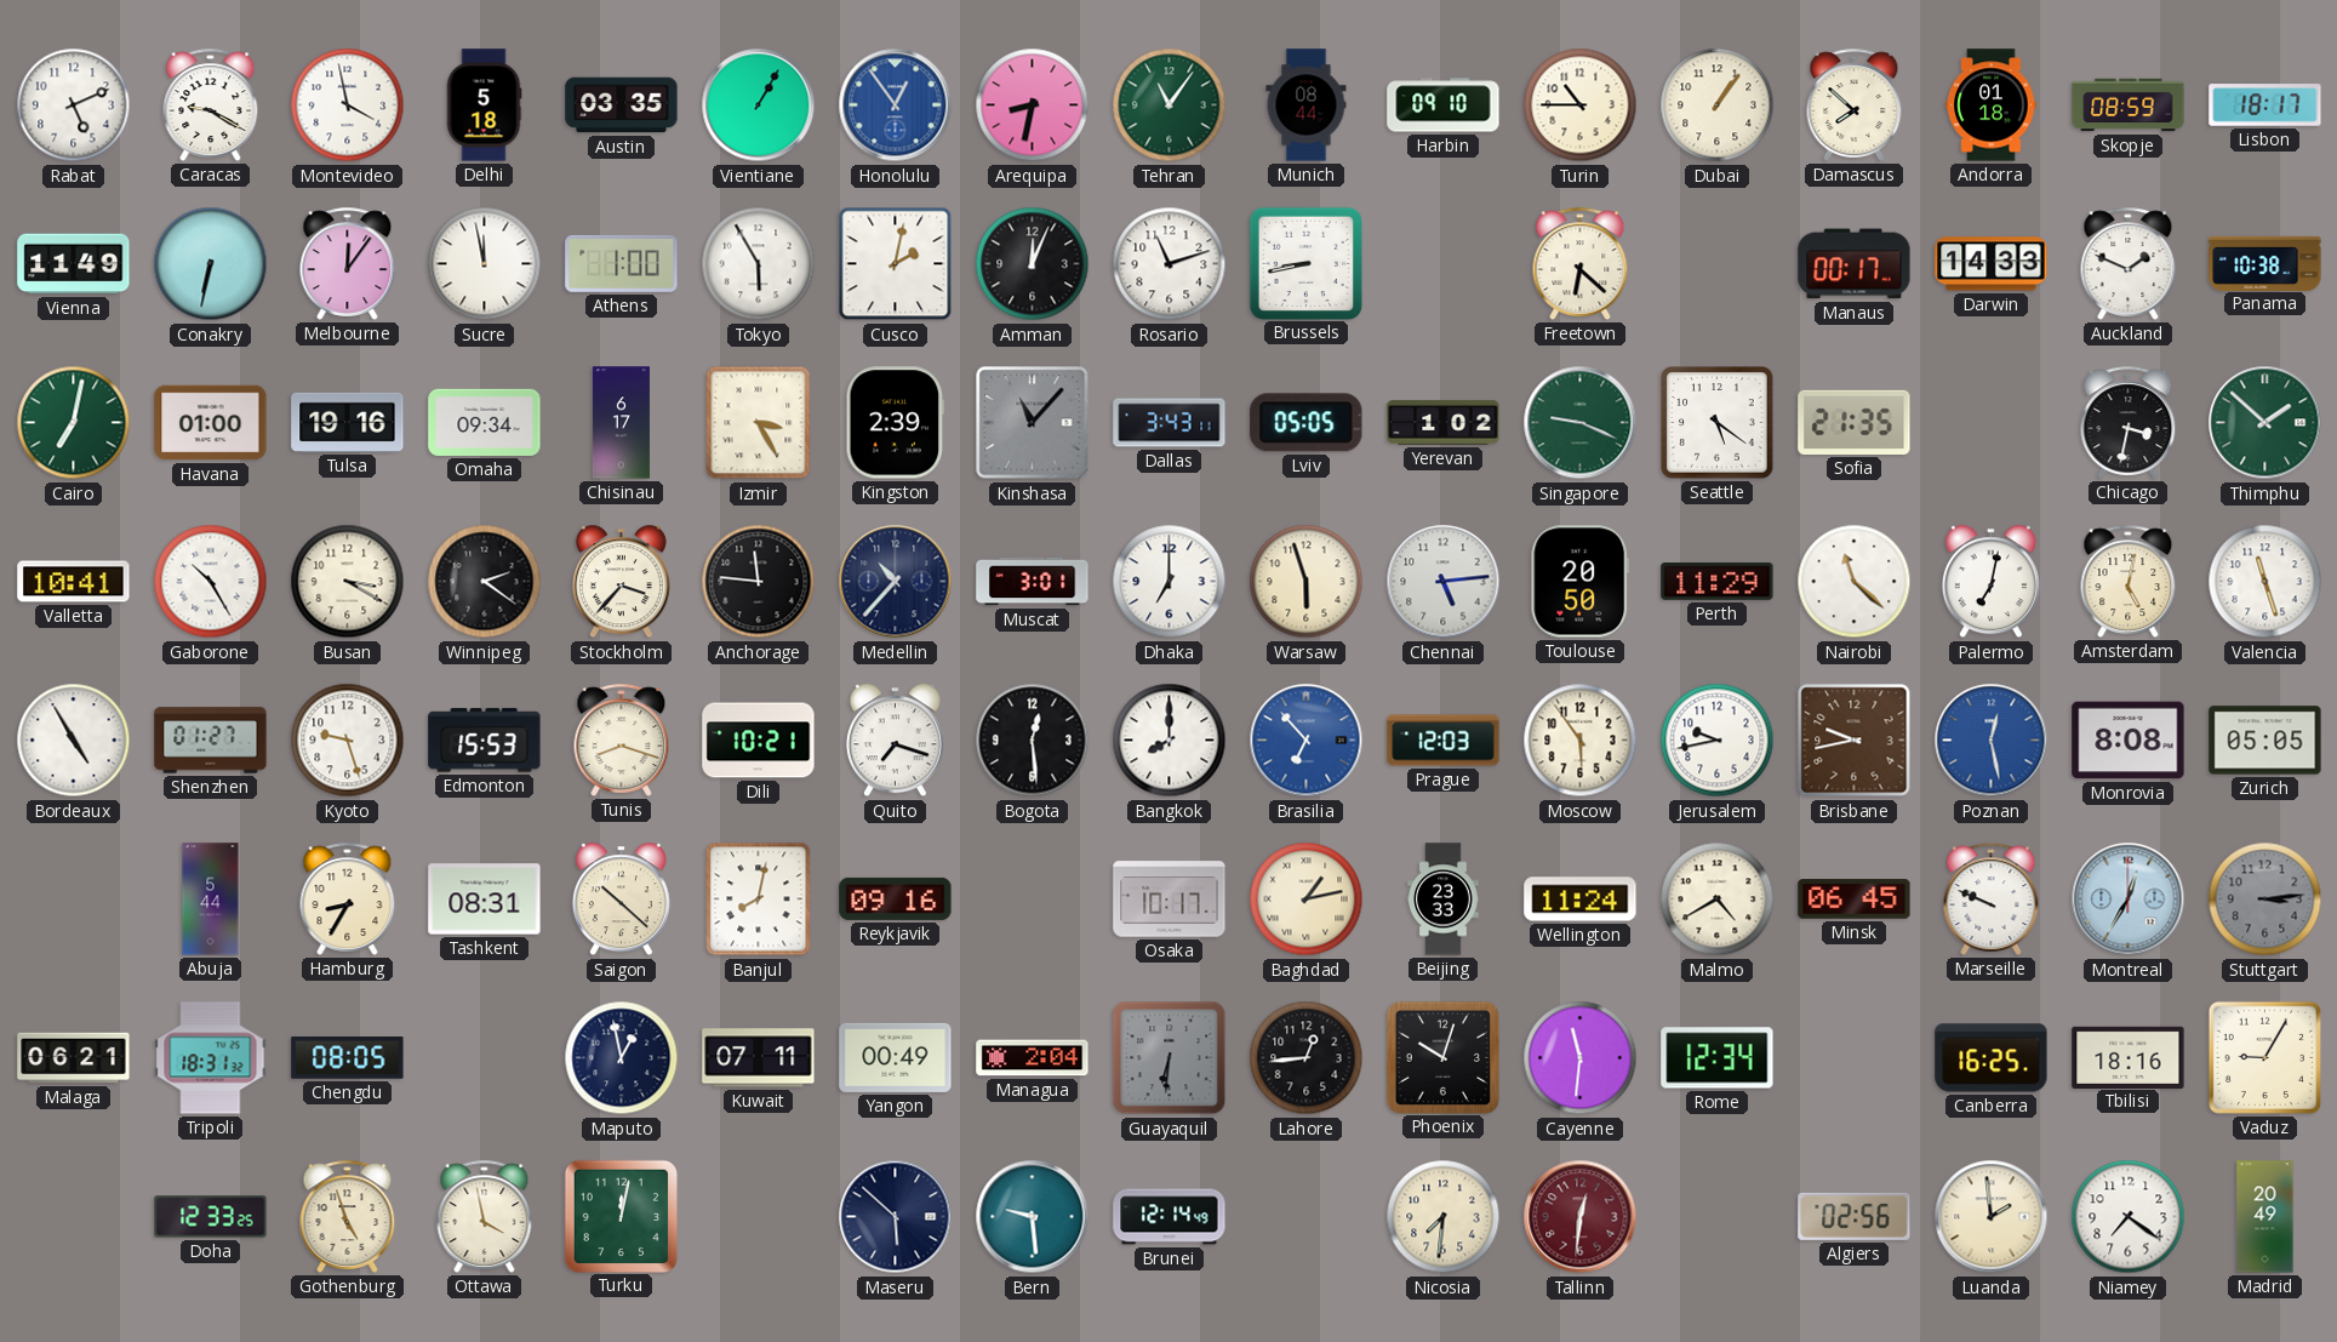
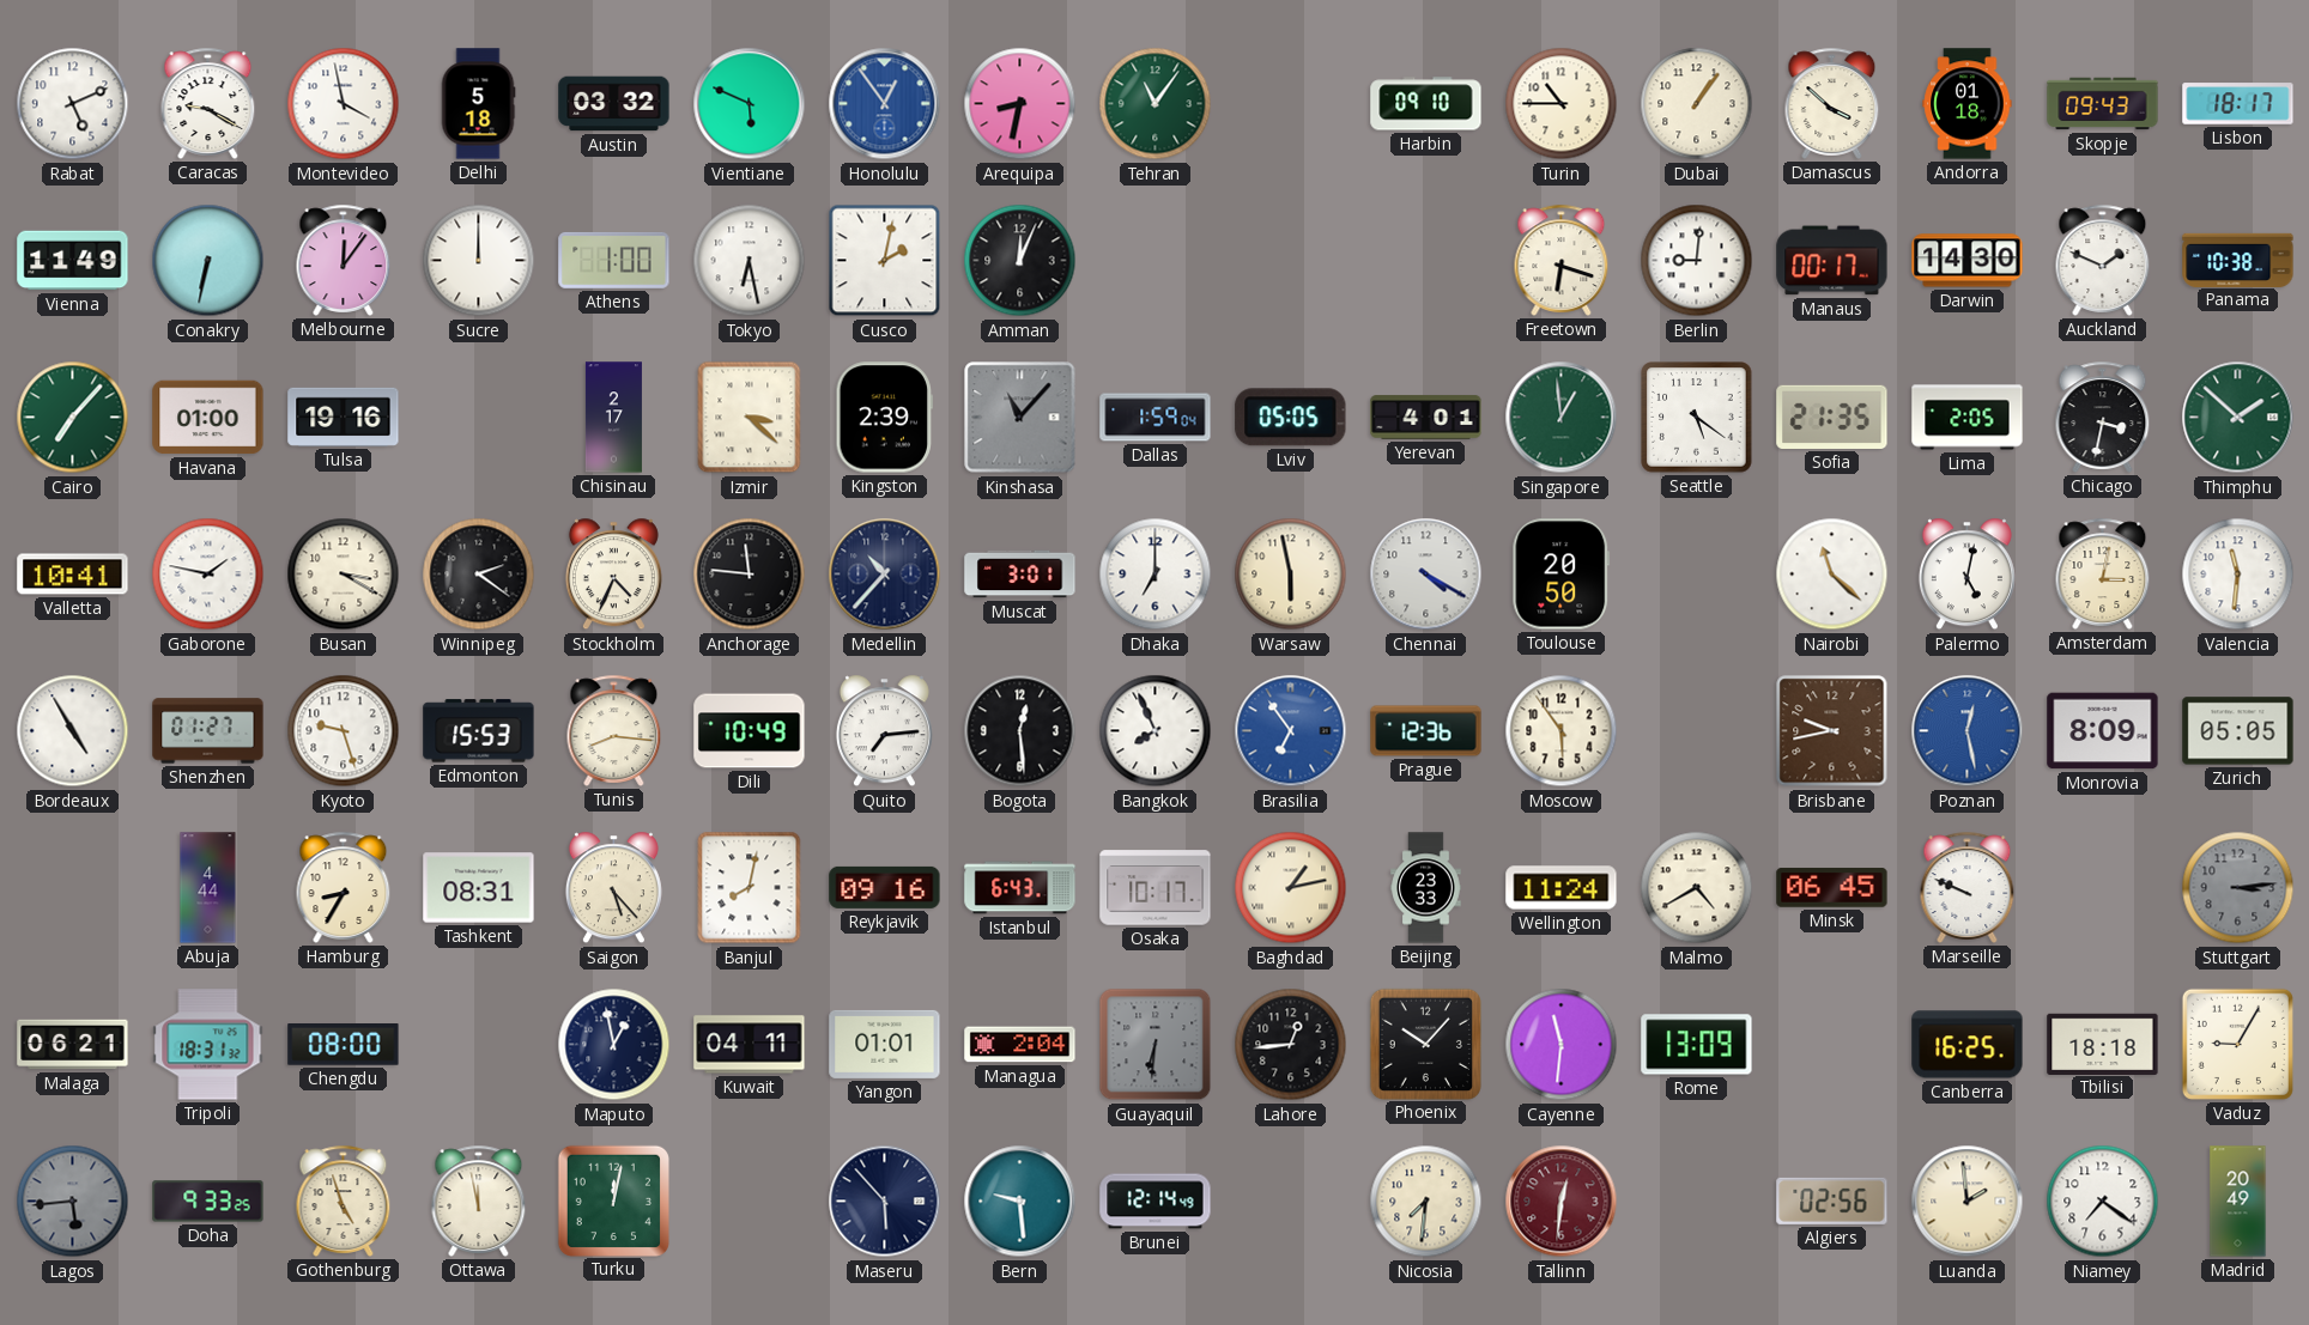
Austin: 03:35 -> 03:32
Vientiane: 1:05 -> 5:49
Munich: 08:44 -> none
Damascus: 7:52 -> 3:52
Skopje: 08:59 -> 09:43
Sucre: 11:58 -> 12:00
Tokyo: 5:55 -> 6:28
Rosario: 11:12 -> none
Brussels: 8:43 -> none
Freetown: 6:22 -> 6:18
Berlin: none -> 9:01
Darwin: 14:33 -> 14:30
Cairo: 7:02 -> 7:07
Omaha: 09:34 -> none
Chisinau: 6:17 -> 2:17
Izmir: 3:25 -> 3:22
Dallas: 3:43 -> 1:59
Yerevan: 1:02 -> 4:01
Singapore: 9:19 -> 12:59
Lima: none -> 2:05
Gaborone: 10:25 -> 1:47
Stockholm: 3:37 -> 4:34
Warsaw: 5:57 -> 5:58
Chennai: 5:14 -> 4:20
Perth: 11:29 -> none
Palermo: 7:02 -> 5:02
Amsterdam: 5:02 -> 3:02
Valencia: 11:27 -> 11:31
Tunis: 8:18 -> 8:16
Dili: 10:21 -> 10:49
Quito: 7:18 -> 7:14
Bangkok: 8:00 -> 7:56
Brasilia: 6:53 -> 6:54
Prague: 12:03 -> 12:36
Jerusalem: 9:43 -> none
Monrovia: 8:08 -> 8:09
Abuja: 5:44 -> 4:44
Saigon: 10:22 -> 5:23
Istanbul: none -> 6:43
Montreal: 12:35 -> none
Chengdu: 08:05 -> 08:00
Kuwait: 07:11 -> 04:11
Yangon: 00:49 -> 01:01
Phoenix: 10:03 -> 10:07
Rome: 12:34 -> 13:09
Tbilisi: 18:16 -> 18:18
Lagos: none -> 5:44
Doha: 12:33 -> 9:33
Ottawa: 3:58 -> 11:58
Maseru: 5:52 -> 5:53
